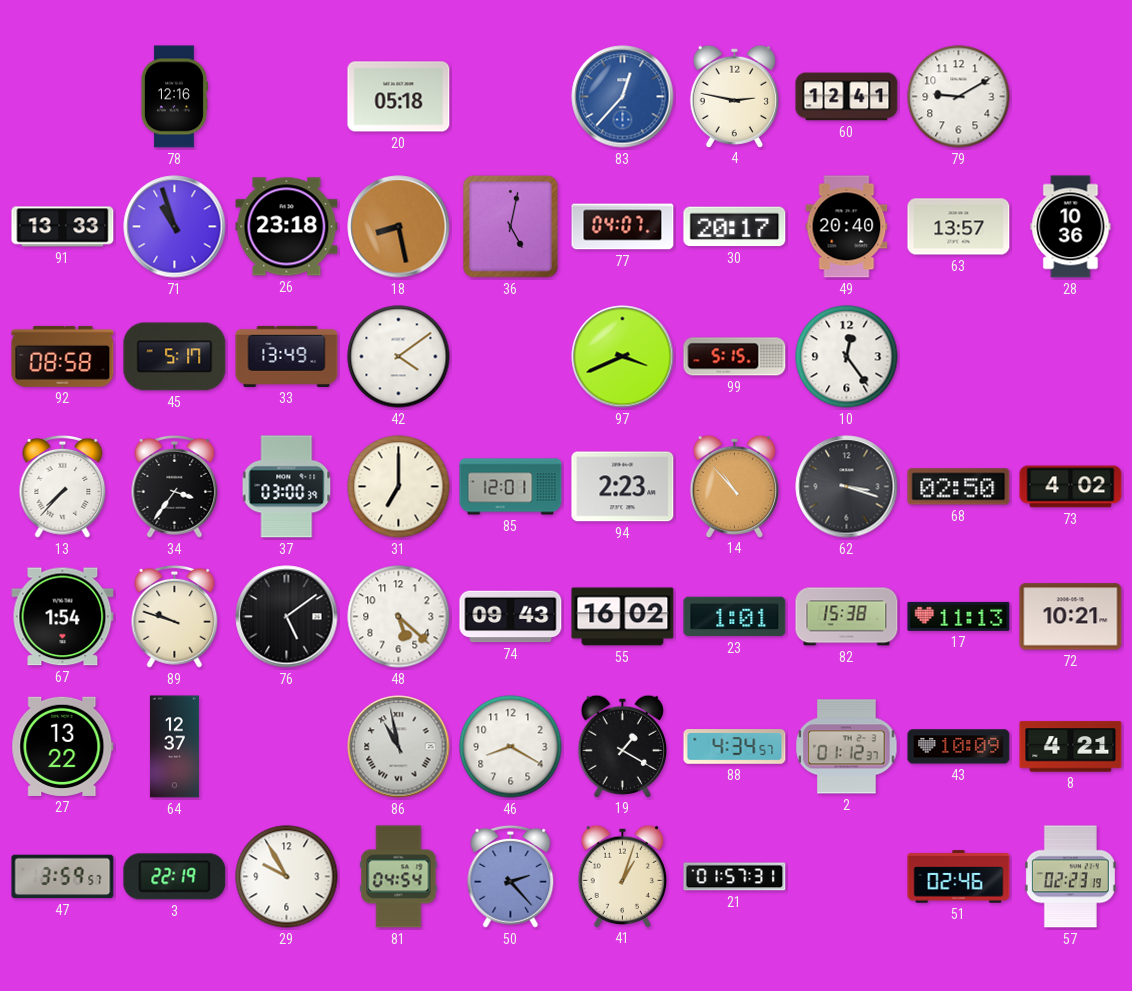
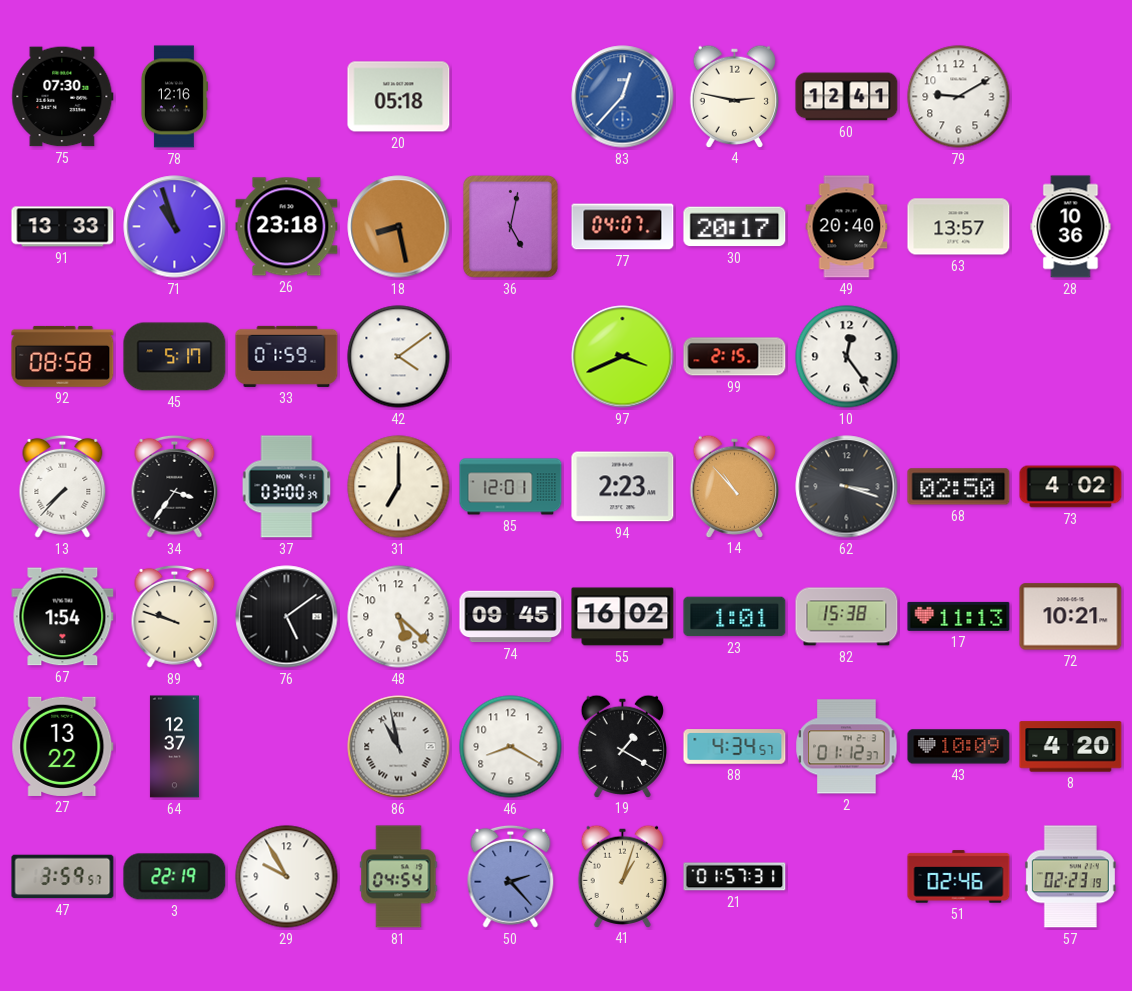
75: none -> 07:30
33: 13:49 -> 01:59
99: 5:15 -> 2:15
74: 09:43 -> 09:45
8: 4:21 -> 4:20
